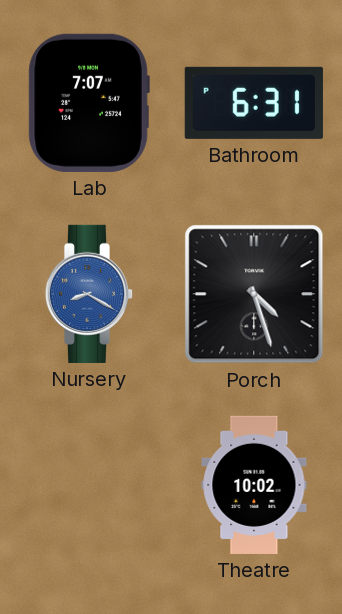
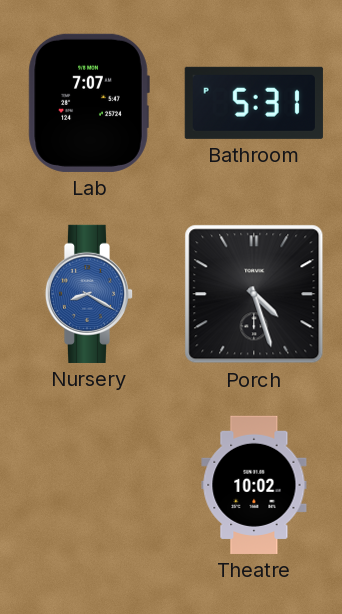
Bathroom: 6:31 -> 5:31
